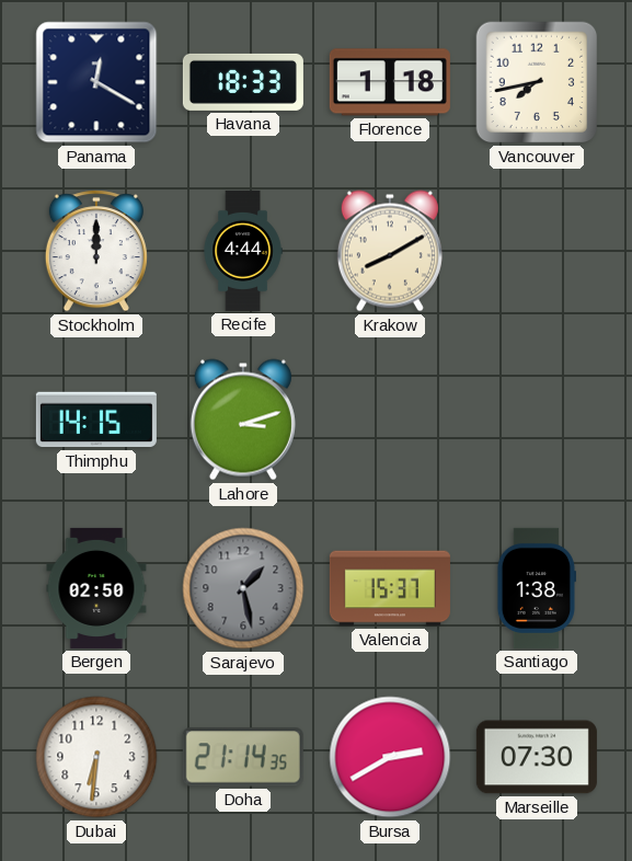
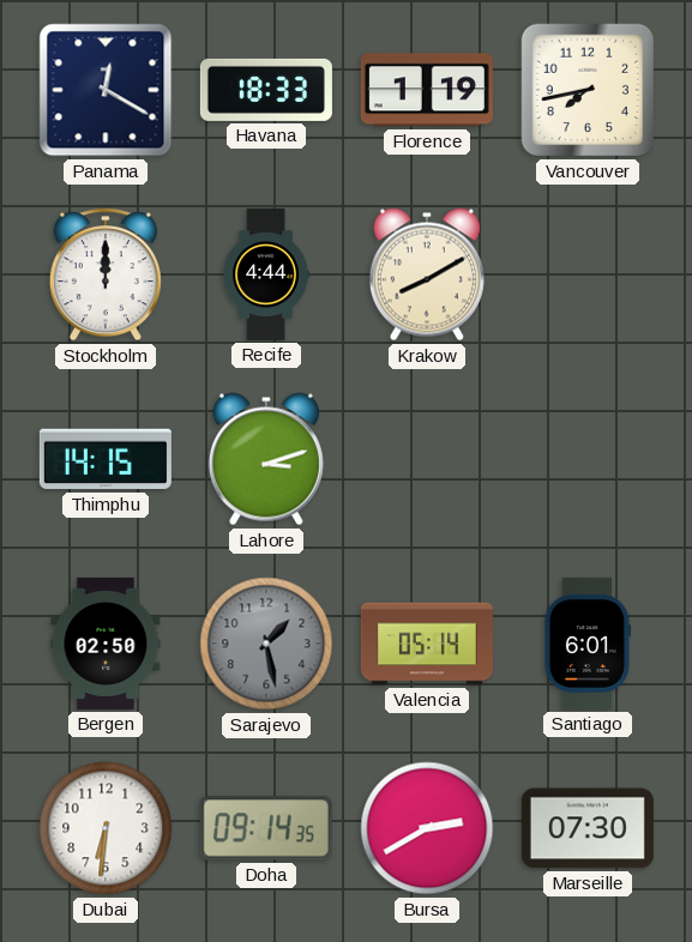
Florence: 1:18 -> 1:19
Valencia: 15:37 -> 05:14
Santiago: 1:38 -> 6:01
Doha: 21:14 -> 09:14
